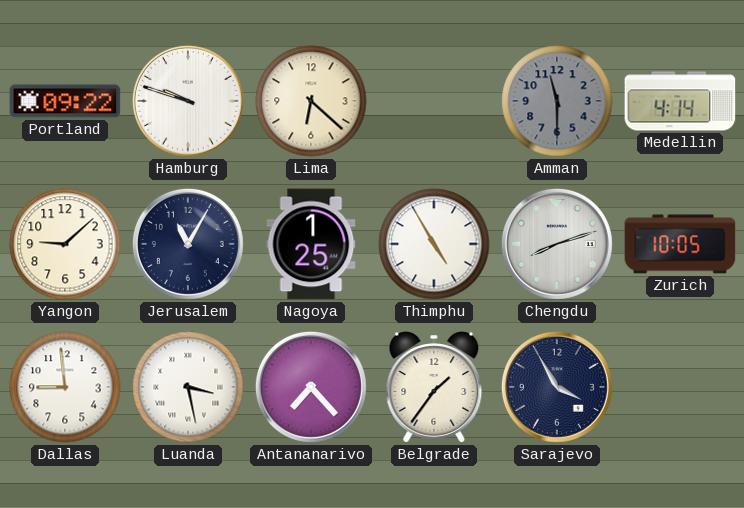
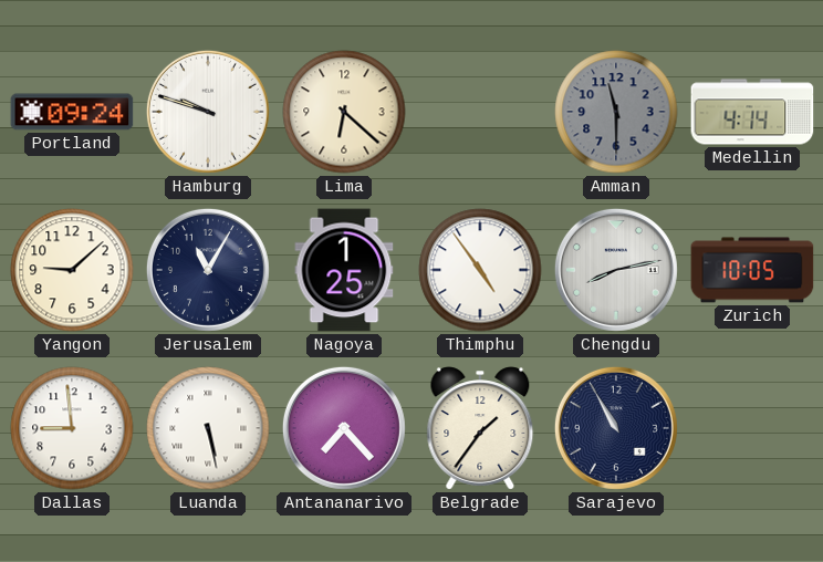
Portland: 09:22 -> 09:24
Thimphu: 4:55 -> 4:54
Chengdu: 8:12 -> 8:13
Luanda: 3:28 -> 5:28
Sarajevo: 3:55 -> 10:55
